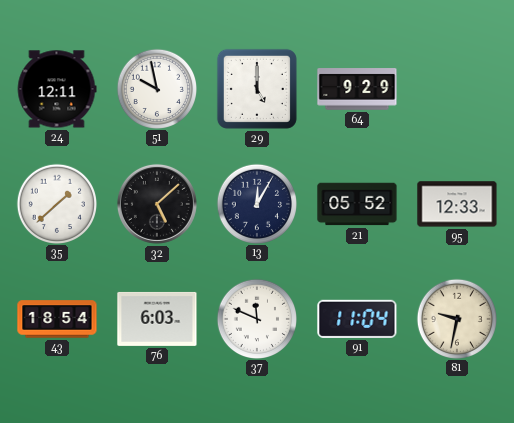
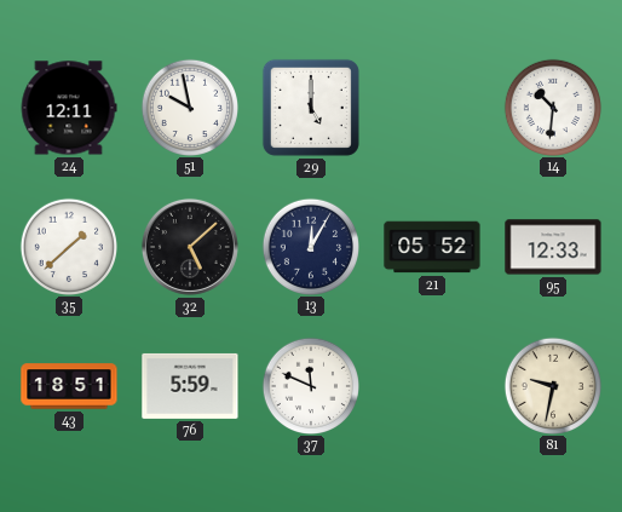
64: 9:29 -> none
14: none -> 10:31
43: 18:54 -> 18:51
76: 6:03 -> 5:59
91: 11:04 -> none
